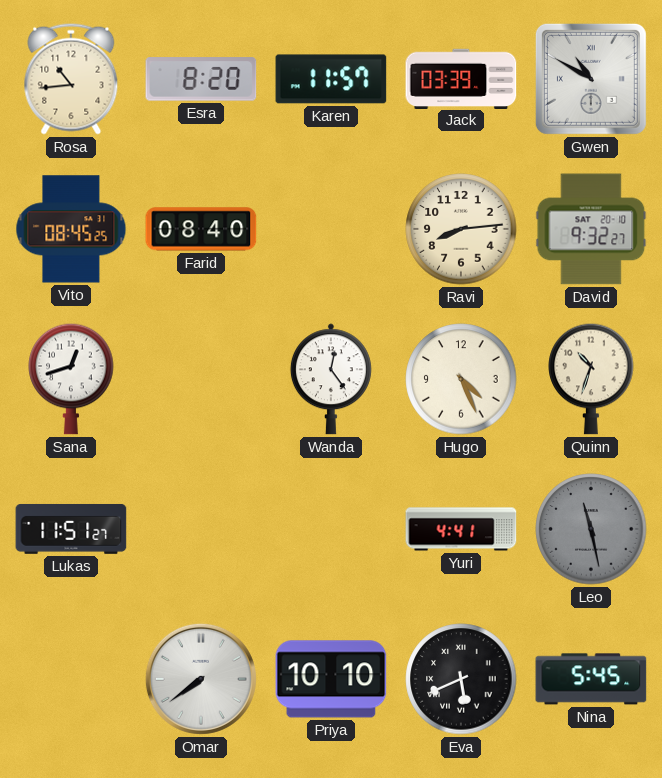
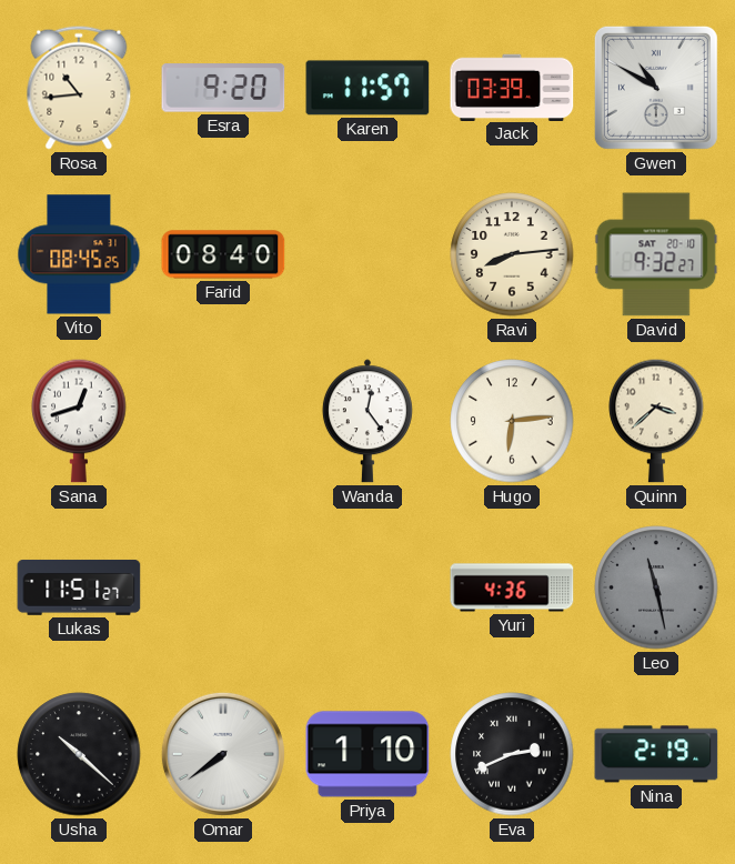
Esra: 8:20 -> 9:20
Hugo: 4:26 -> 6:14
Quinn: 10:33 -> 3:38
Yuri: 4:41 -> 4:36
Usha: none -> 10:22
Priya: 10:10 -> 1:10
Eva: 5:41 -> 2:41
Nina: 5:45 -> 2:19
